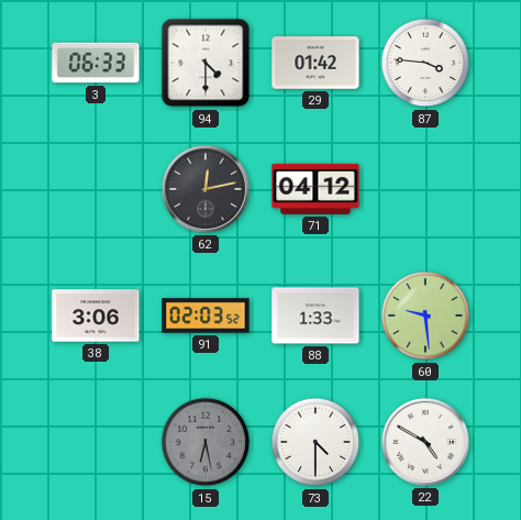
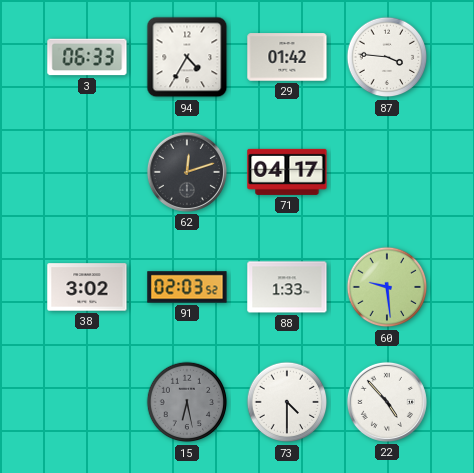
94: 4:30 -> 4:35
62: 12:13 -> 12:12
71: 04:12 -> 04:17
38: 3:06 -> 3:02
22: 4:50 -> 4:53
